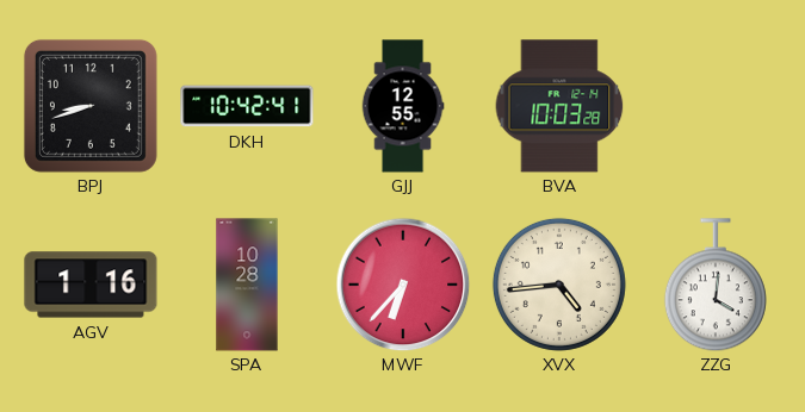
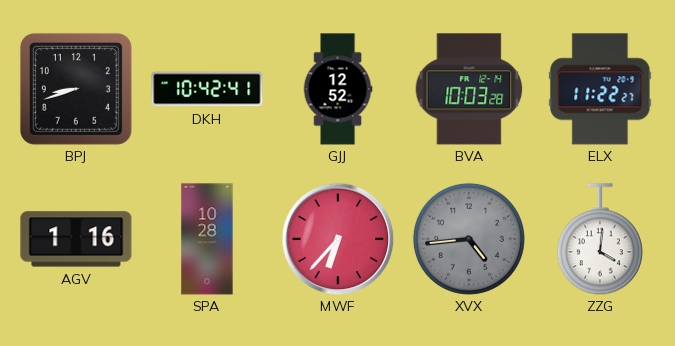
GJJ: 12:55 -> 12:52
ELX: none -> 11:22
XVX dial: cream -> grey
